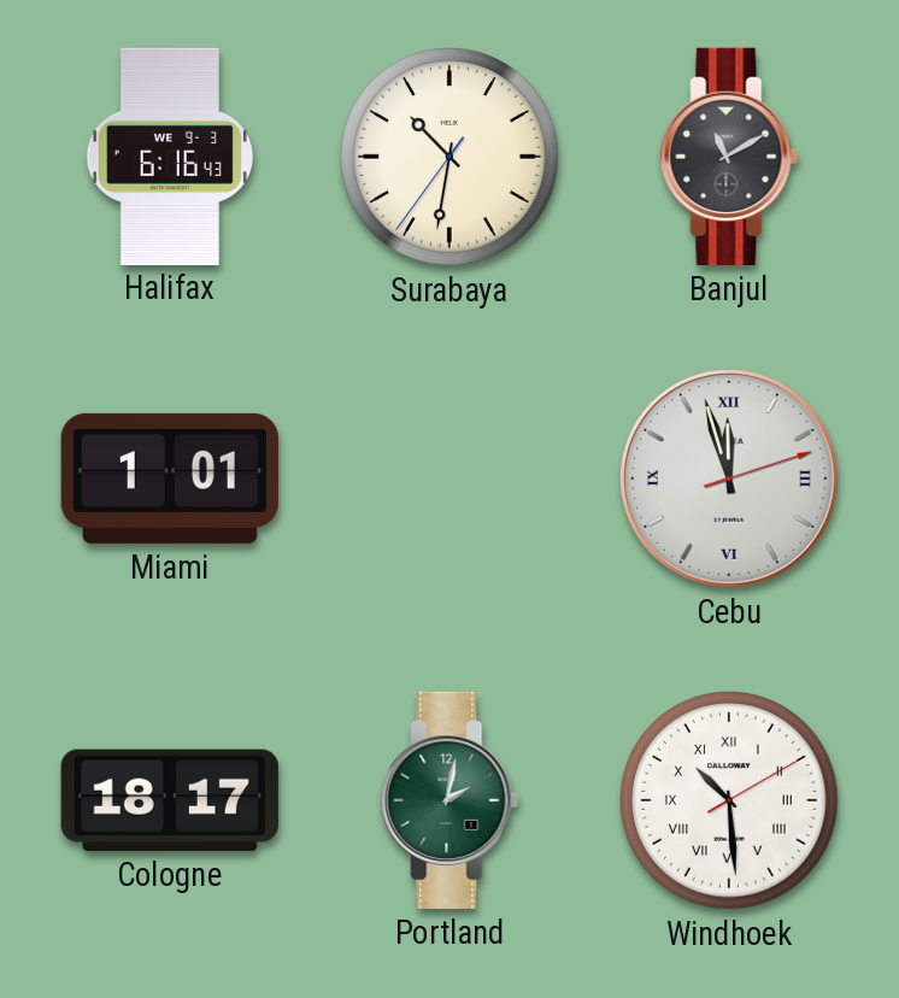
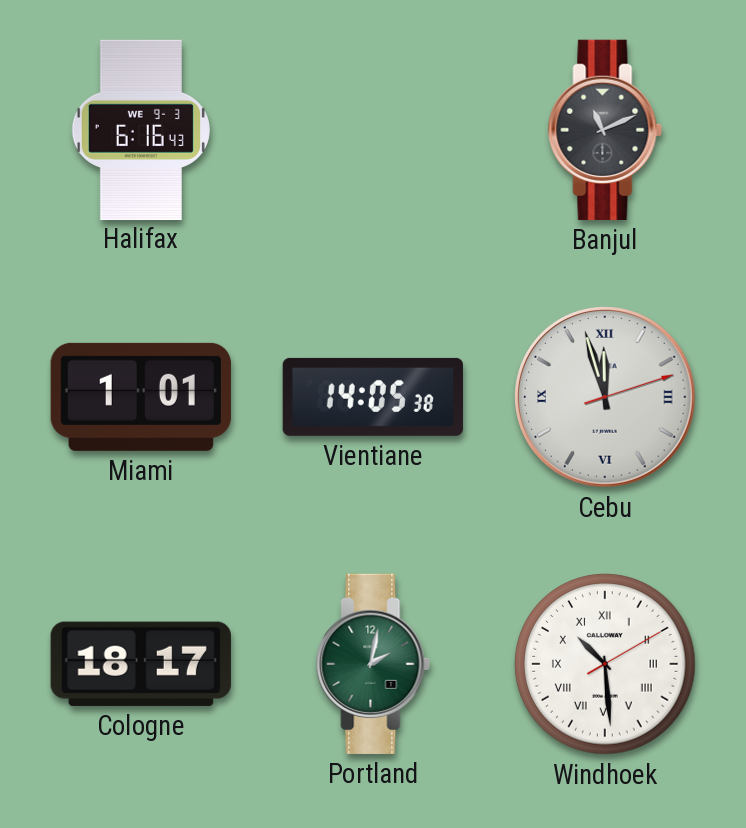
Surabaya: 10:31 -> none
Banjul: 11:10 -> 11:11
Vientiane: none -> 14:05
